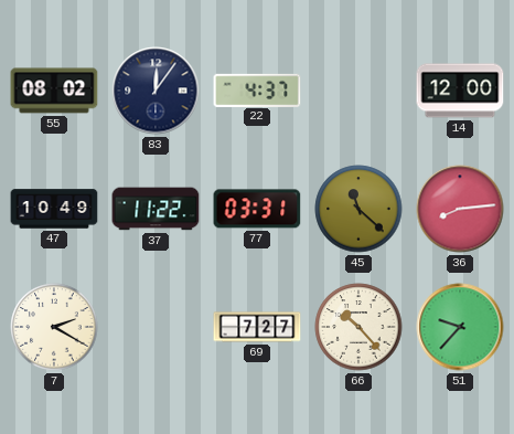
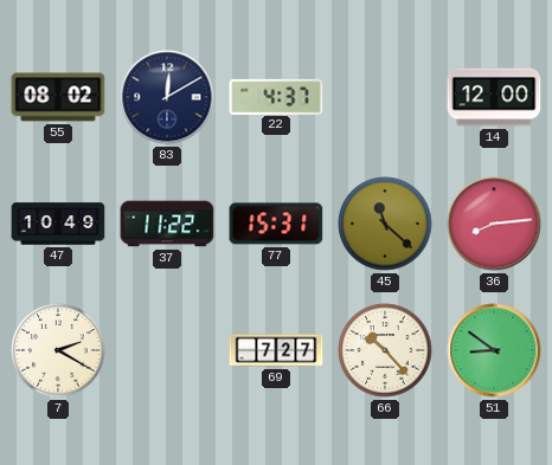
83: 12:06 -> 12:10
77: 03:31 -> 15:31
51: 9:37 -> 8:51
